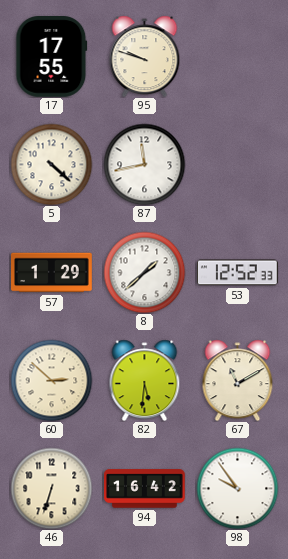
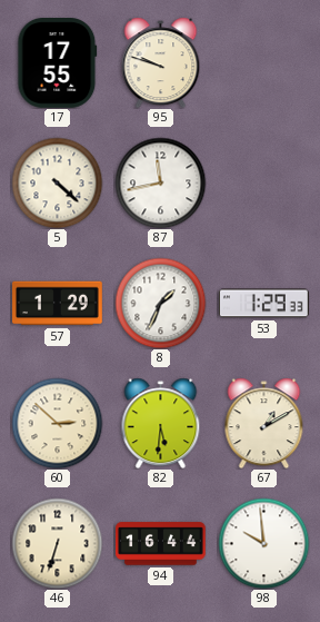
8: 1:38 -> 1:34
53: 12:52 -> 1:29
67: 11:10 -> 1:10
94: 16:42 -> 16:44
98: 9:54 -> 9:59
